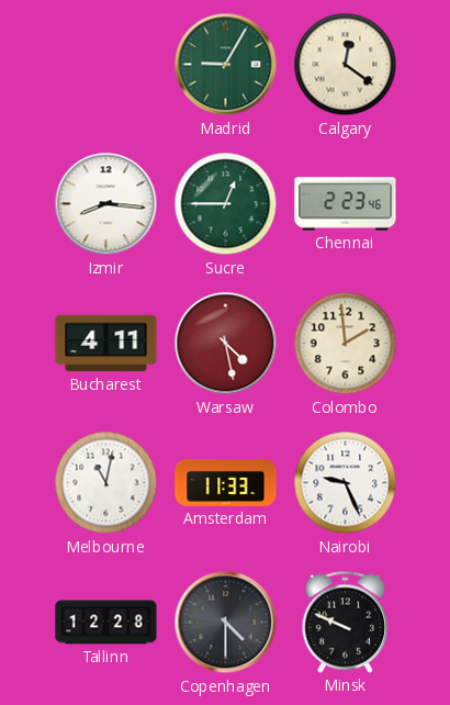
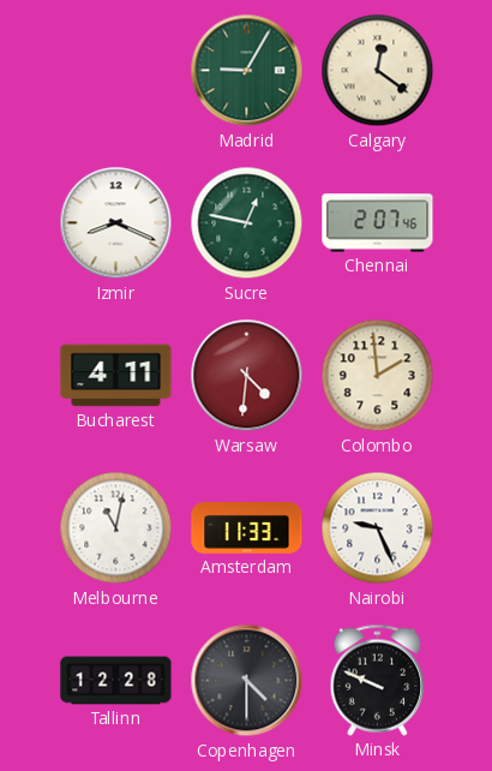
Izmir: 8:16 -> 8:19
Sucre: 12:45 -> 12:47
Chennai: 2:23 -> 2:07
Warsaw: 4:28 -> 4:31
